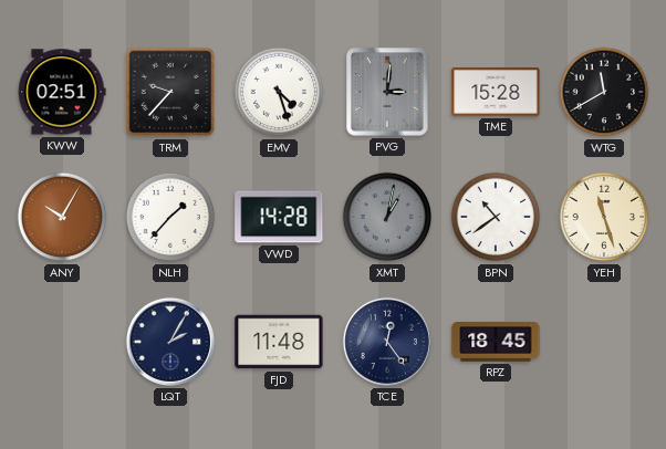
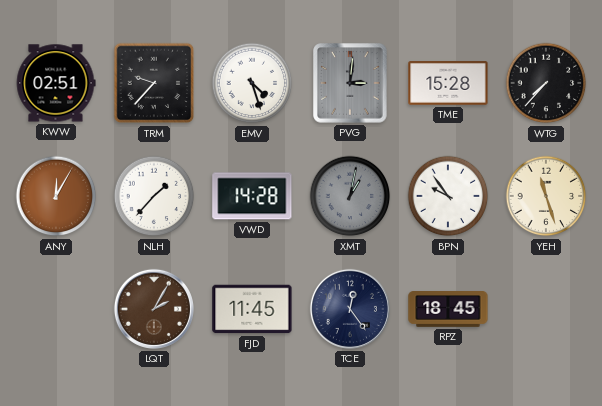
WTG: 11:40 -> 7:37
ANY: 10:05 -> 12:05
BPN: 10:39 -> 9:54
LQT dial: navy -> brown
FJD: 11:48 -> 11:45
